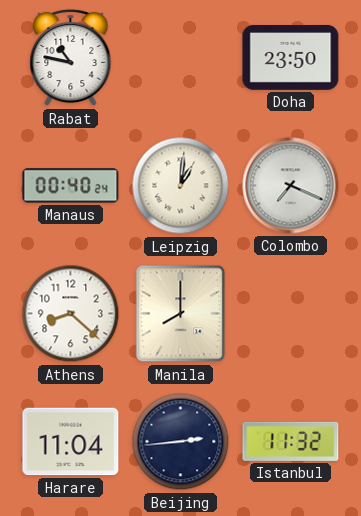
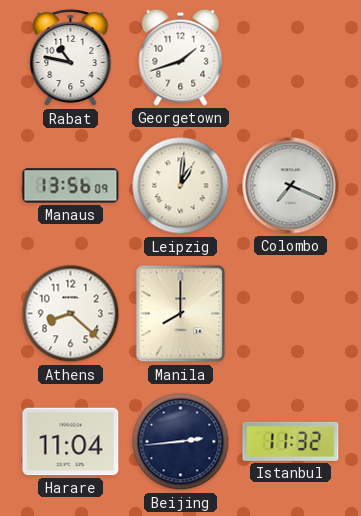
Georgetown: none -> 1:42
Doha: 23:50 -> none
Manaus: 00:40 -> 13:56
